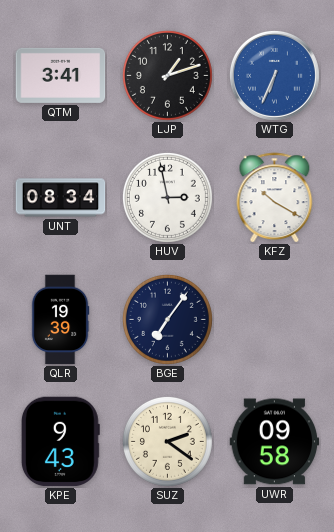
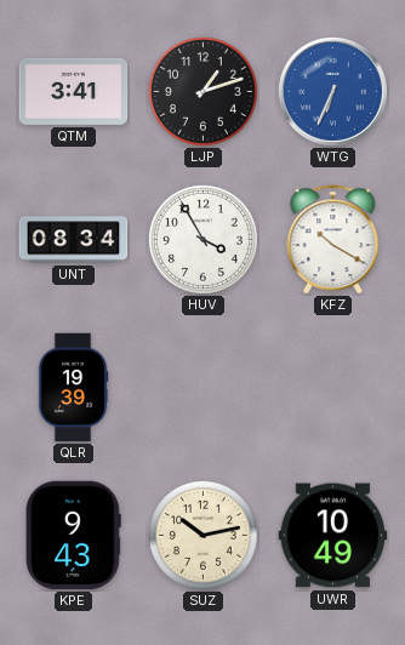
HUV: 2:58 -> 3:55
BGE: 7:06 -> none
SUZ: 2:21 -> 10:13
UWR: 09:58 -> 10:49
